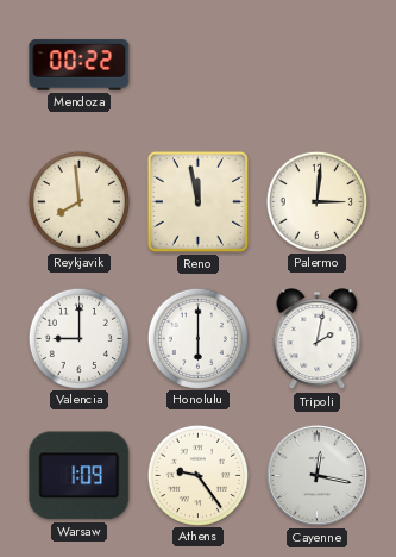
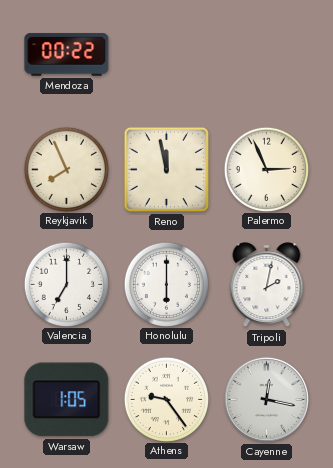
Reykjavik: 7:59 -> 7:56
Palermo: 3:01 -> 2:56
Valencia: 9:00 -> 7:00
Warsaw: 1:09 -> 1:05
